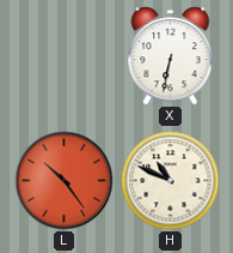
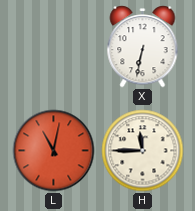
L: 10:24 -> 11:02
H: 10:49 -> 11:45
